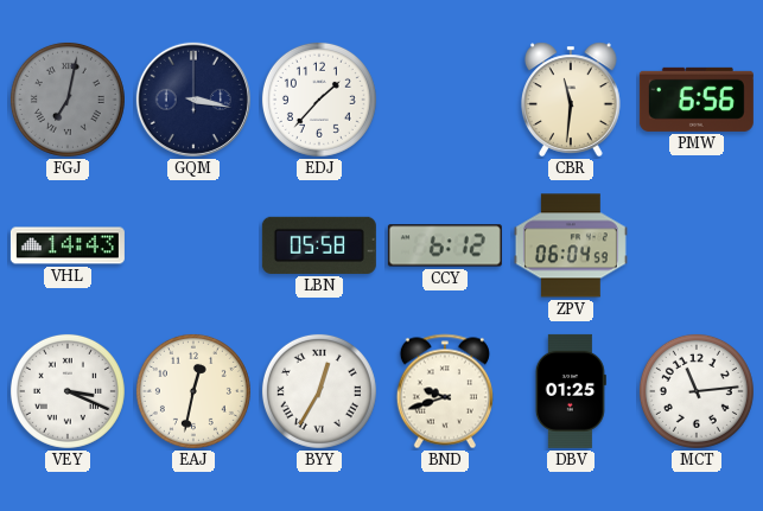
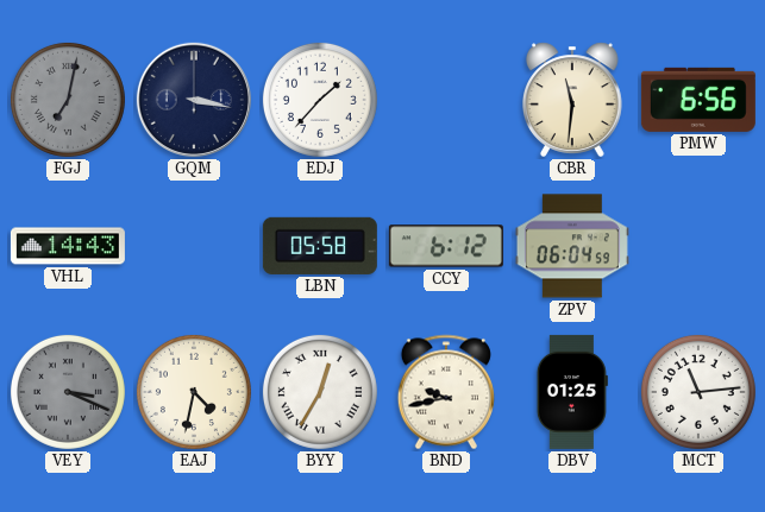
VEY dial: white -> grey
EAJ: 12:32 -> 4:32
BND: 9:42 -> 9:43
